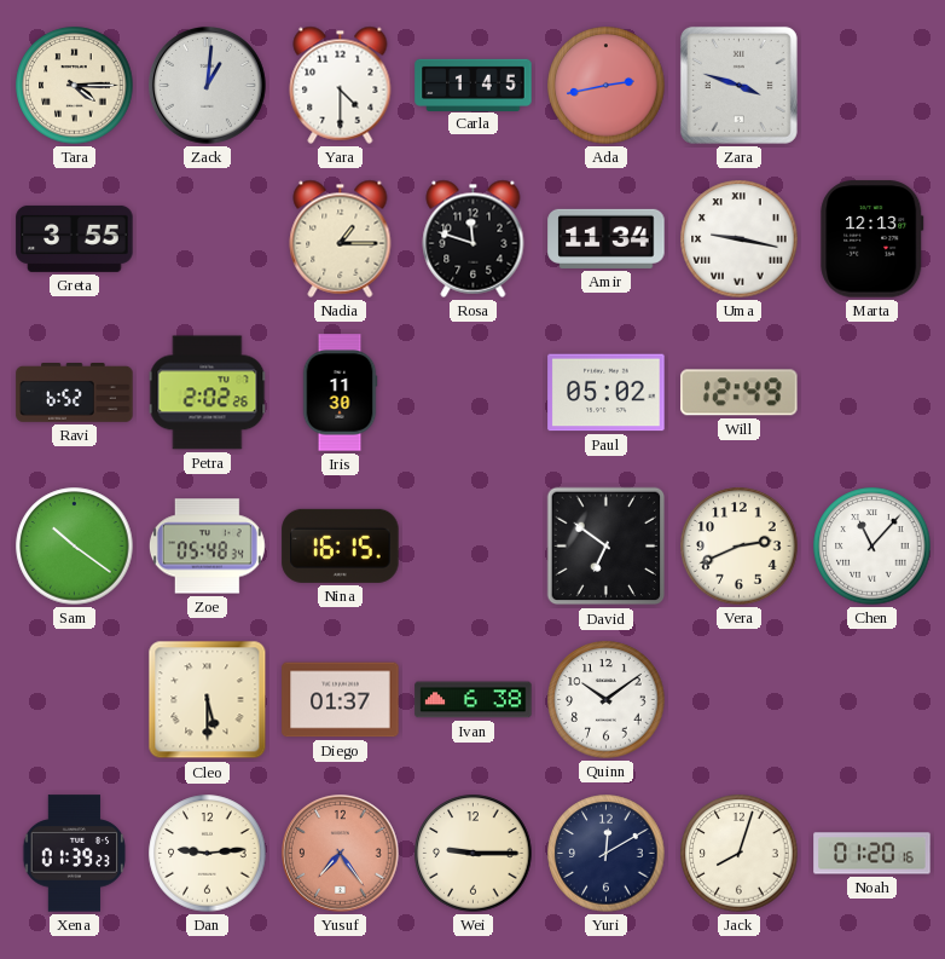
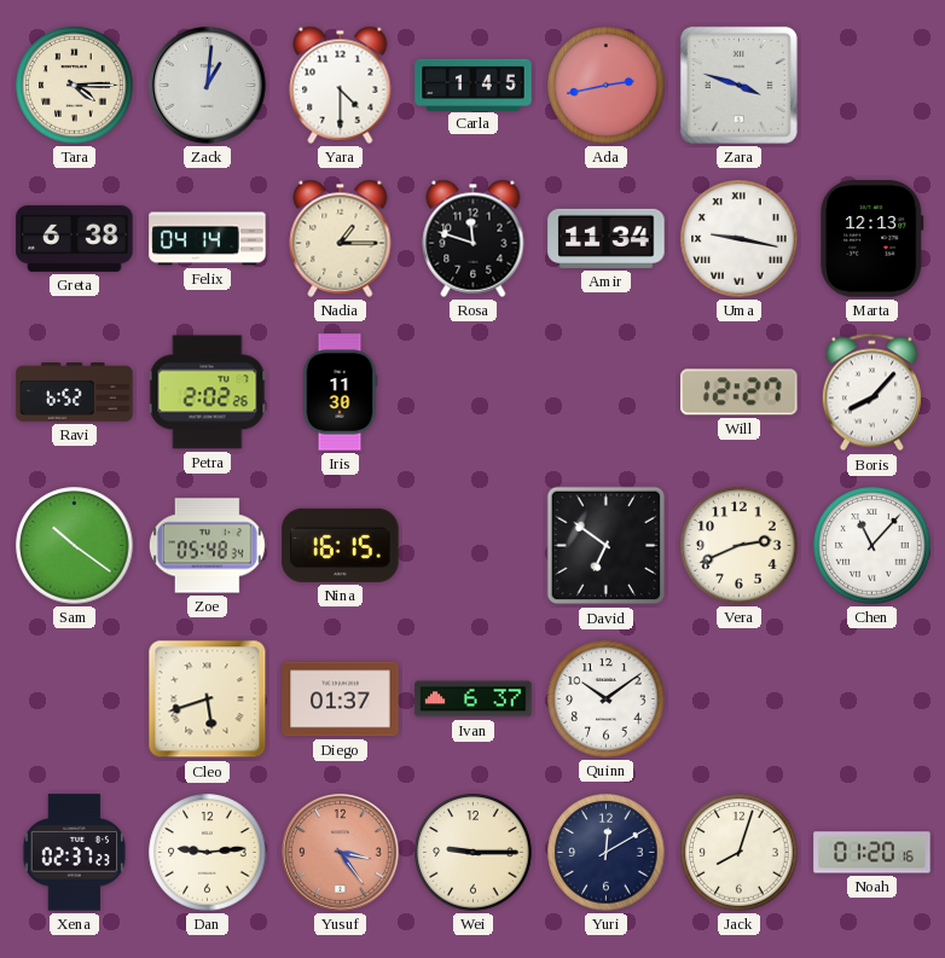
Greta: 3:55 -> 6:38
Felix: none -> 04:14
Paul: 05:02 -> none
Will: 12:49 -> 12:27
Boris: none -> 8:07
Cleo: 5:30 -> 5:42
Ivan: 6:38 -> 6:37
Xena: 01:39 -> 02:37
Yusuf: 7:24 -> 3:24
